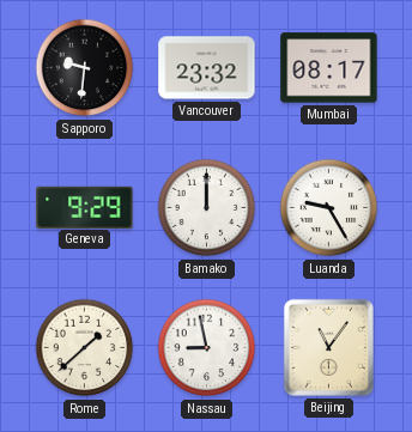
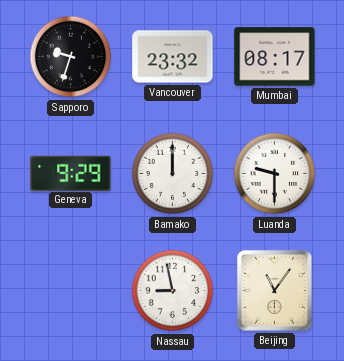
Sapporo: 9:31 -> 9:33
Luanda: 9:25 -> 9:30
Rome: 1:38 -> none
